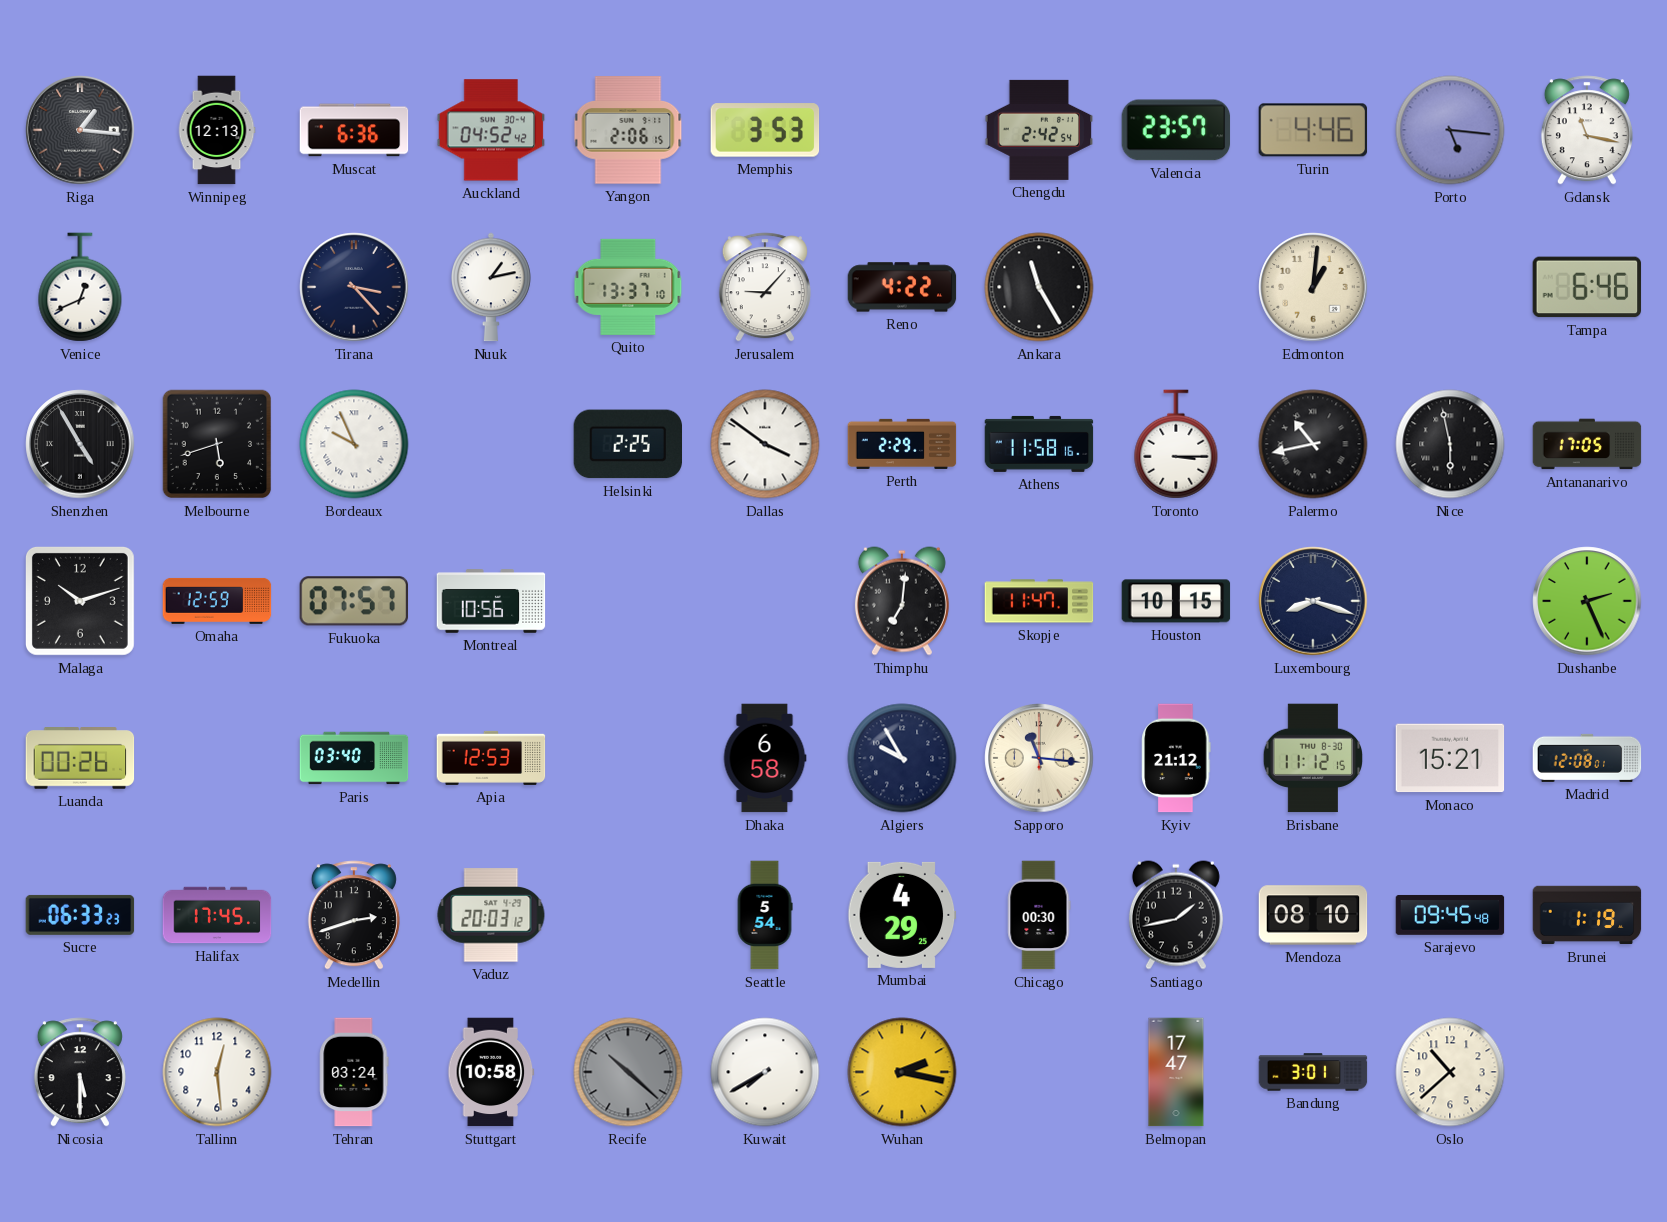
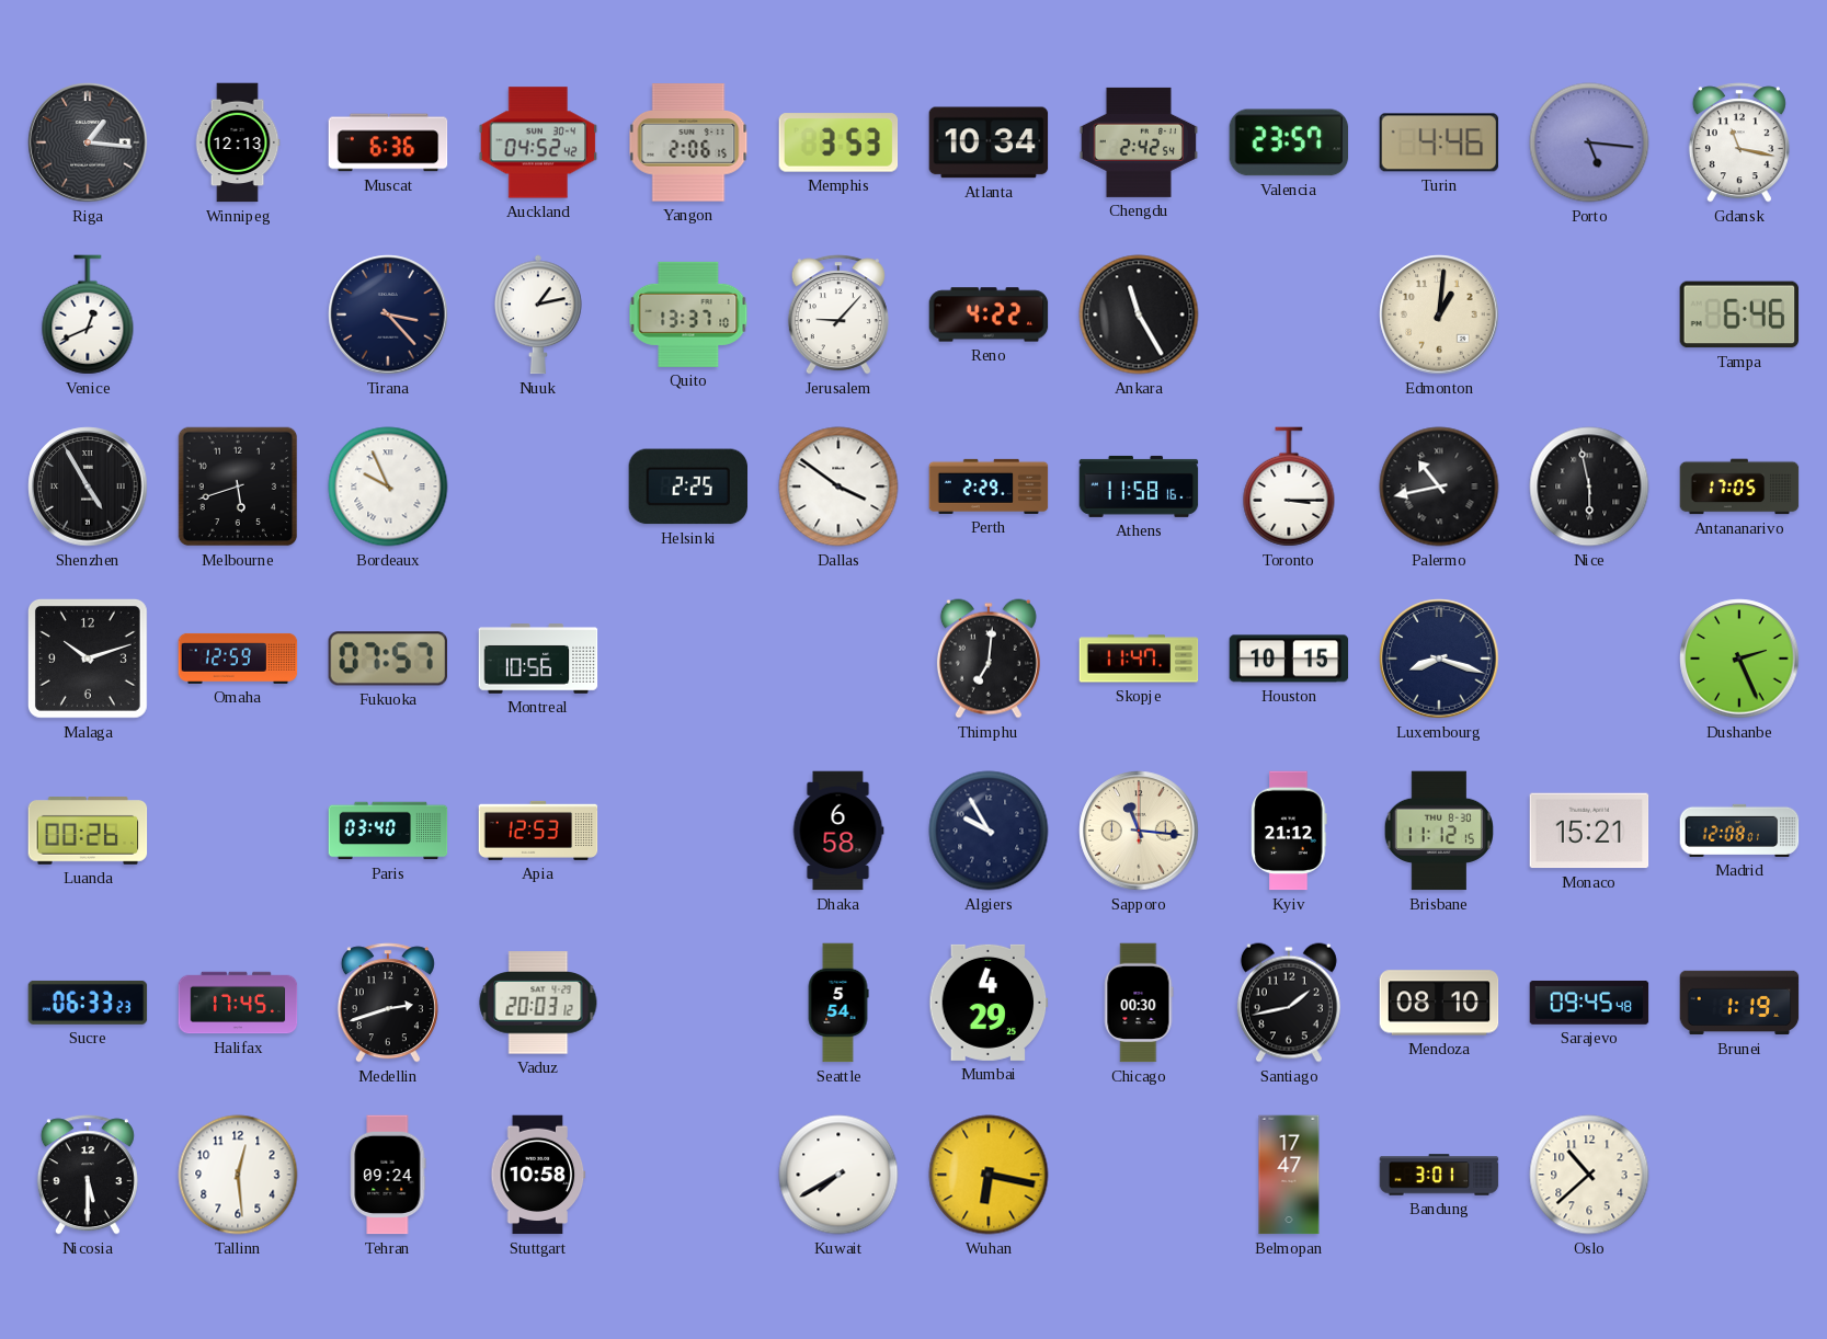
Atlanta: none -> 10:34
Tehran: 03:24 -> 09:24
Recife: 10:22 -> none
Wuhan: 2:17 -> 6:17
